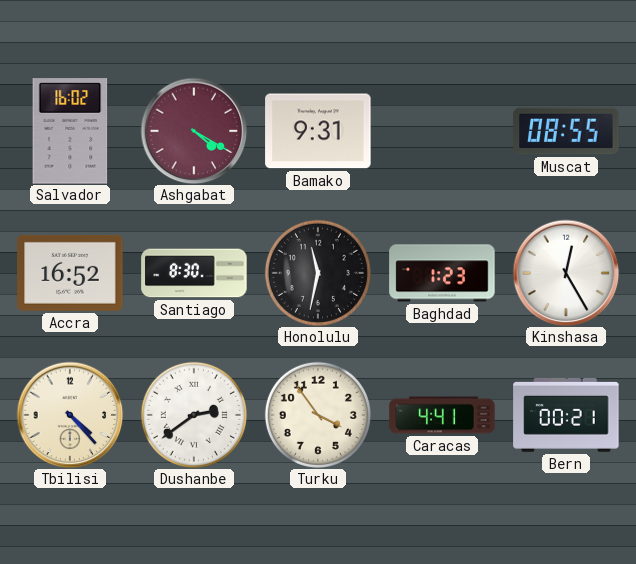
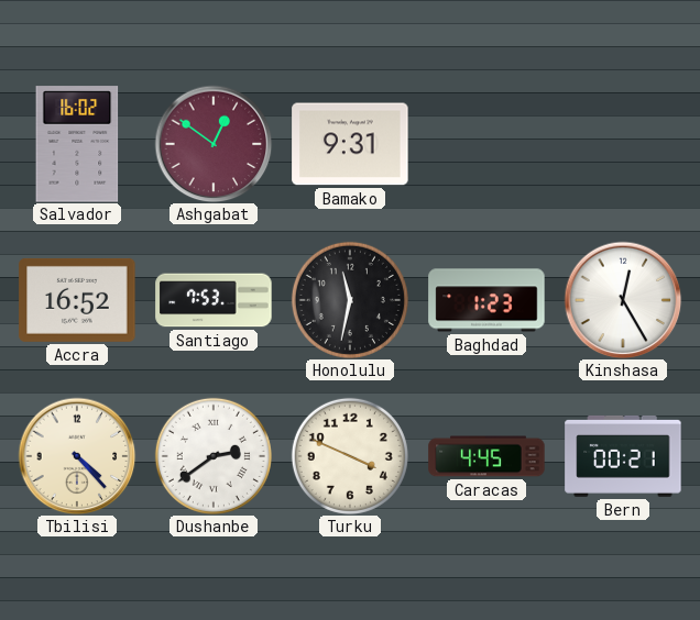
Ashgabat: 4:20 -> 12:51
Muscat: 08:55 -> none
Santiago: 8:30 -> 7:53
Turku: 3:54 -> 3:49
Caracas: 4:41 -> 4:45
